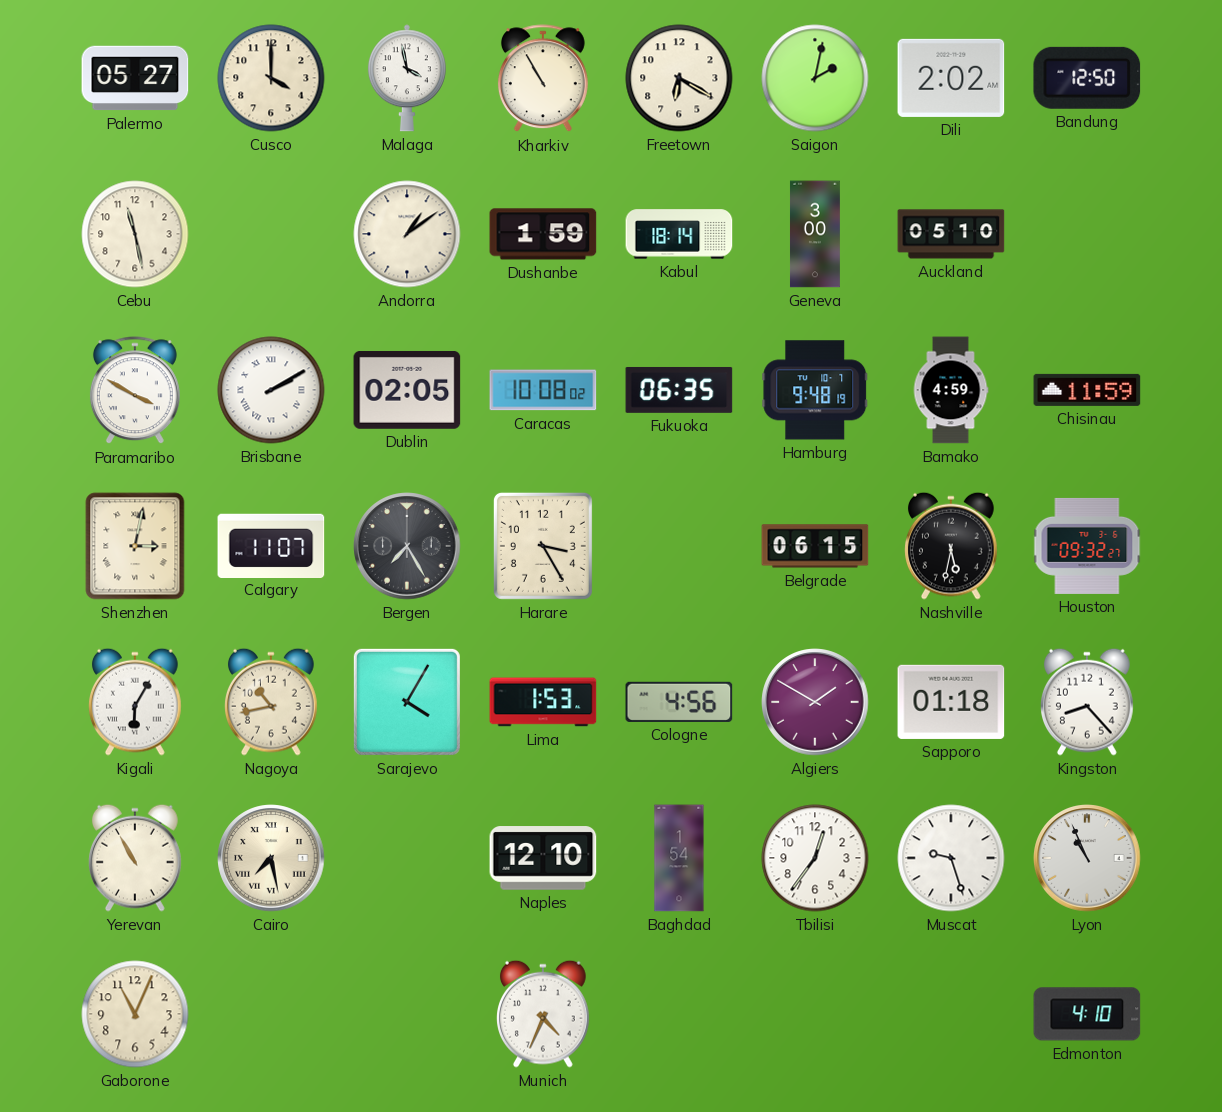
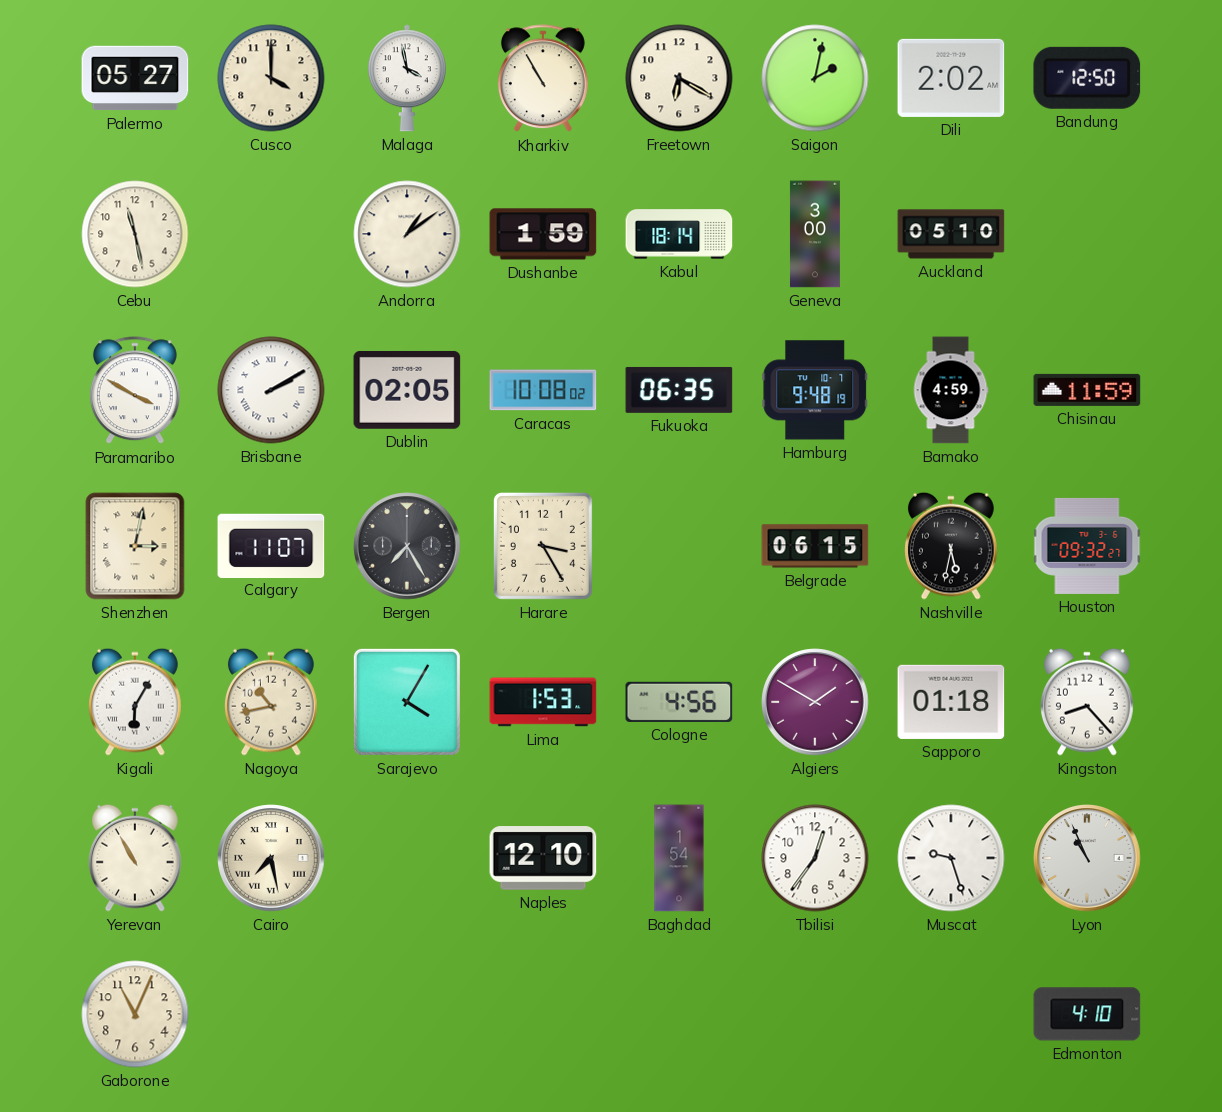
Munich: 4:34 -> none
